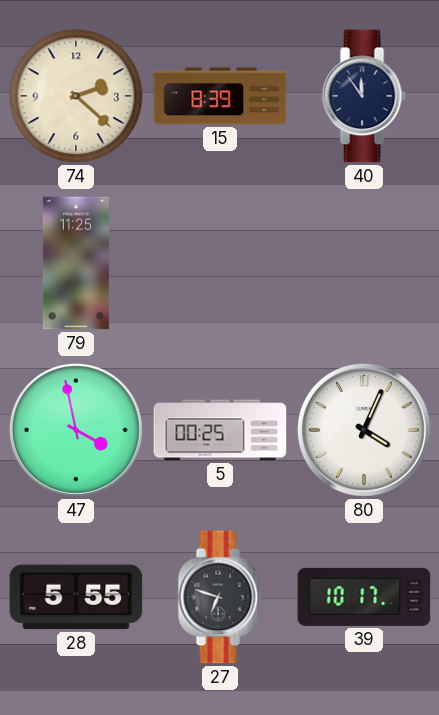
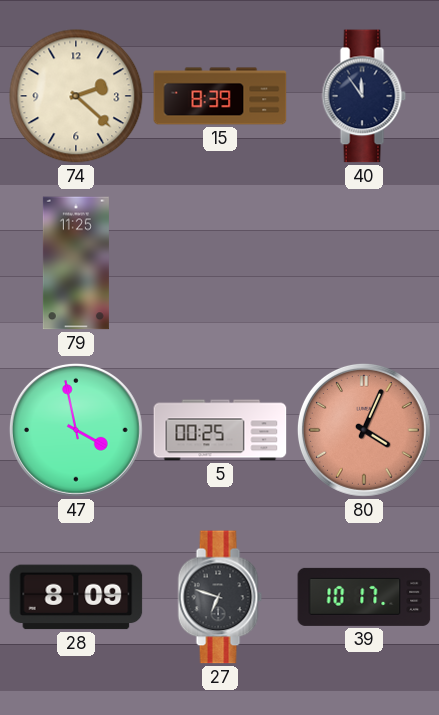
80 dial: white -> salmon
28: 5:55 -> 8:09
